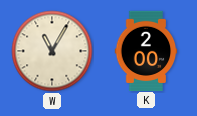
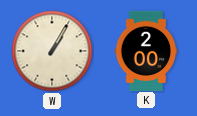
W: 11:05 -> 1:05
